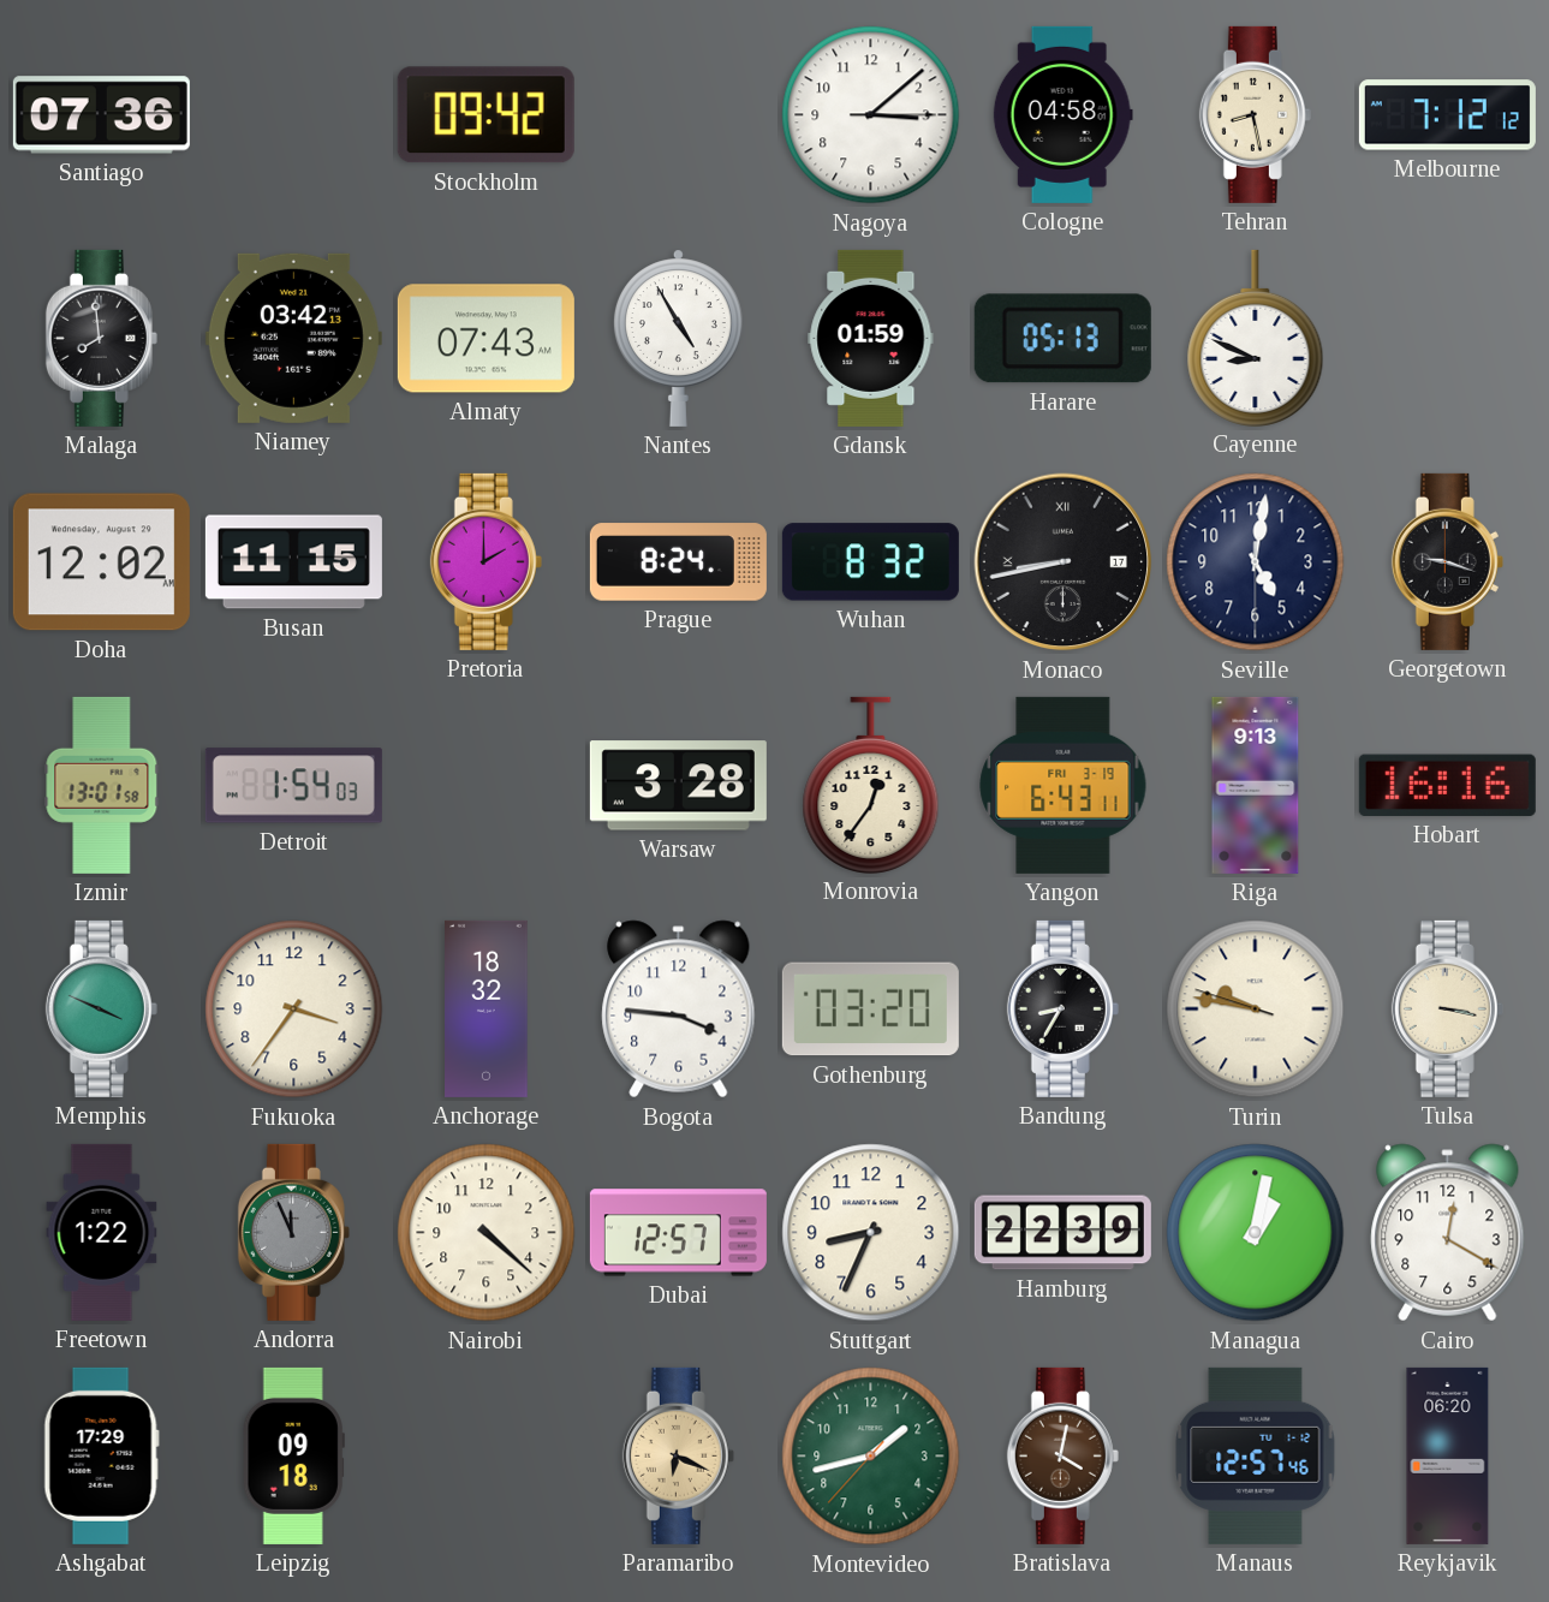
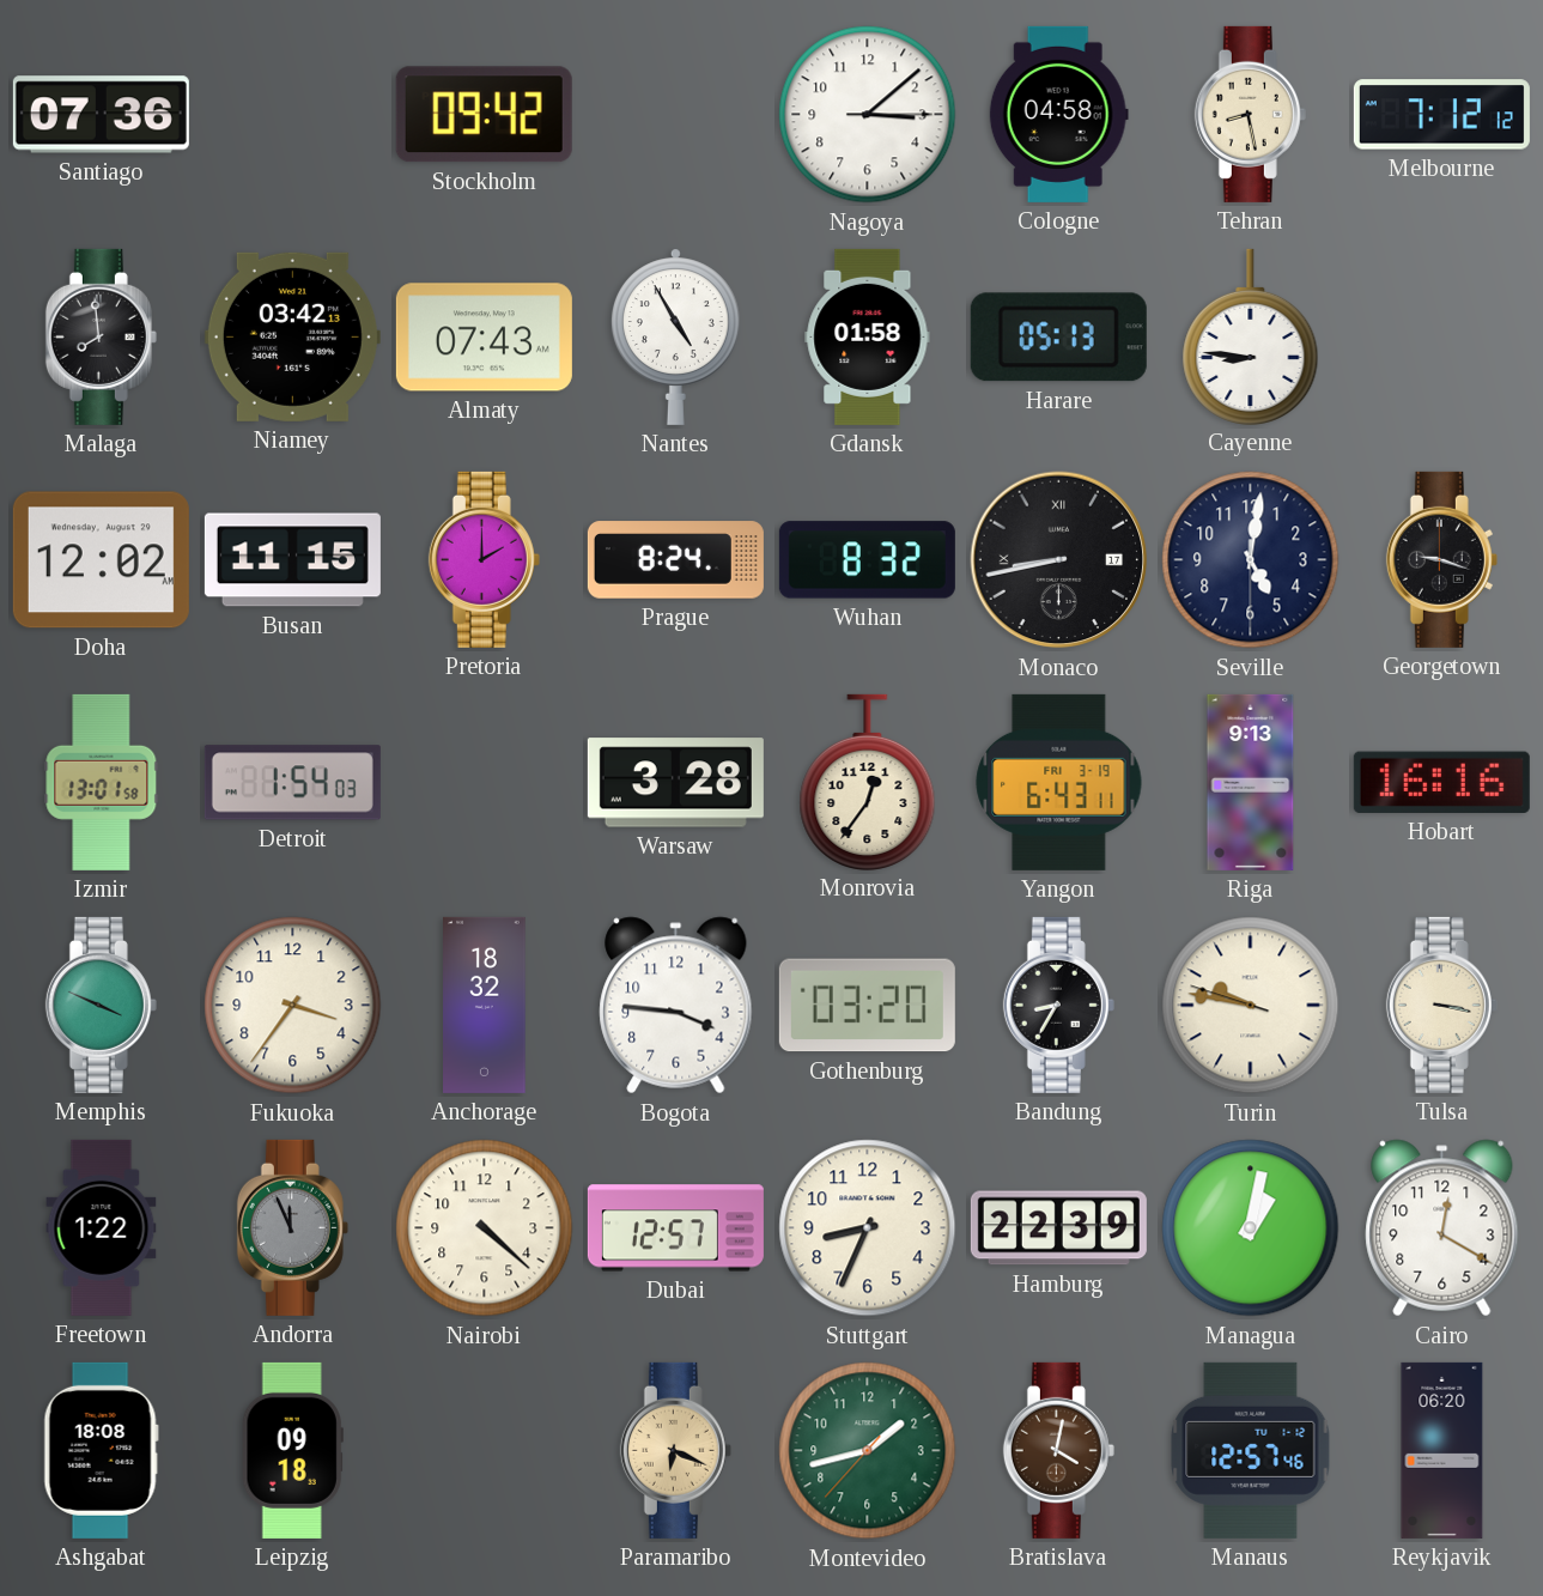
Gdansk: 01:59 -> 01:58
Cayenne: 8:49 -> 8:46
Ashgabat: 17:29 -> 18:08
